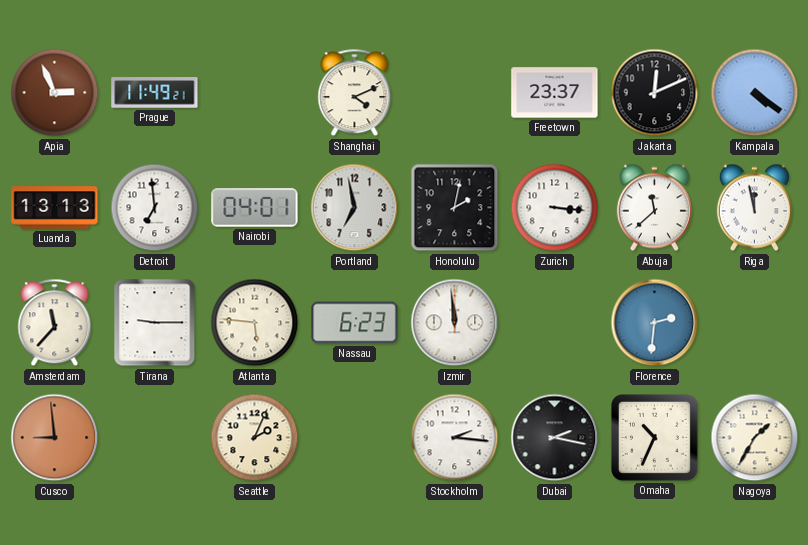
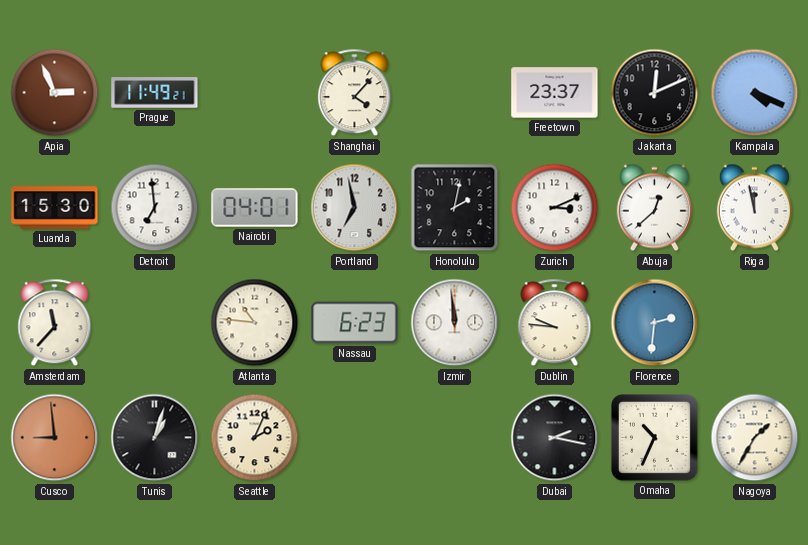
Shanghai: 4:11 -> 4:07
Kampala: 4:21 -> 4:19
Luanda: 13:13 -> 15:30
Zurich: 3:16 -> 3:11
Abuja: 11:38 -> 12:38
Tirana: 9:15 -> none
Atlanta: 5:46 -> 10:46
Dublin: none -> 9:46
Tunis: none -> 1:03
Stockholm: 2:16 -> none
